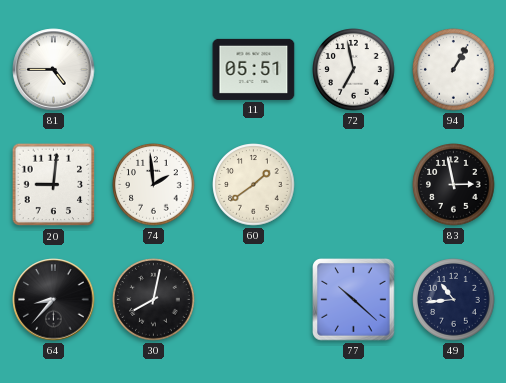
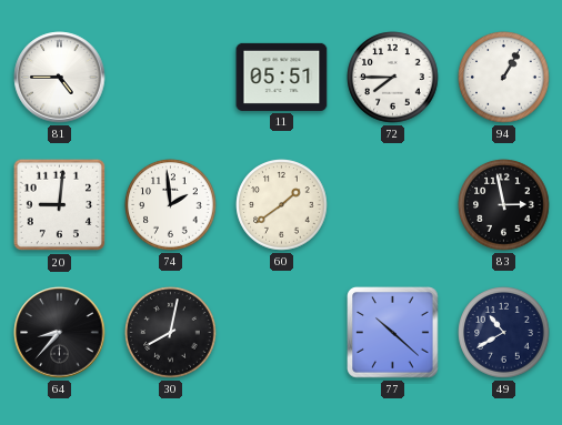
72: 6:58 -> 7:45
49: 10:44 -> 10:40
